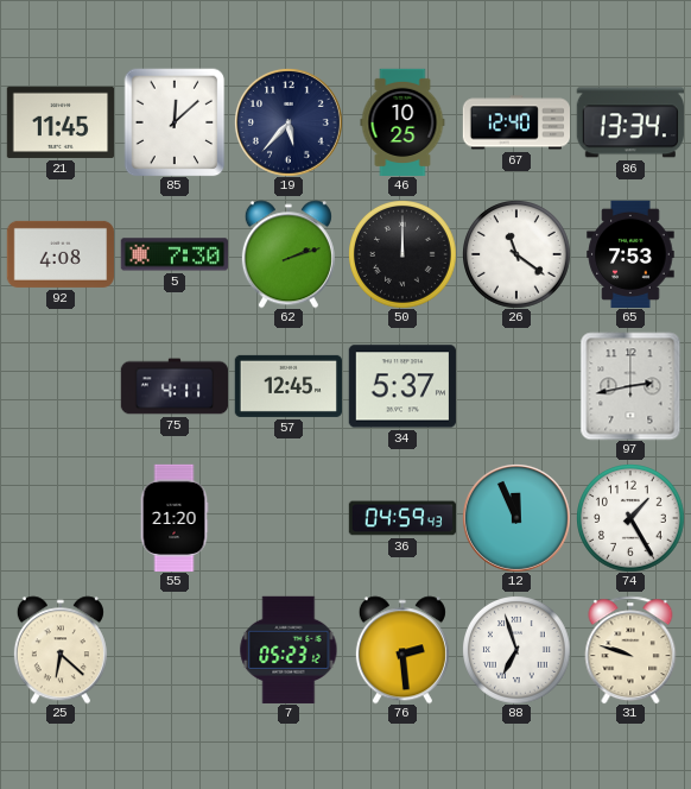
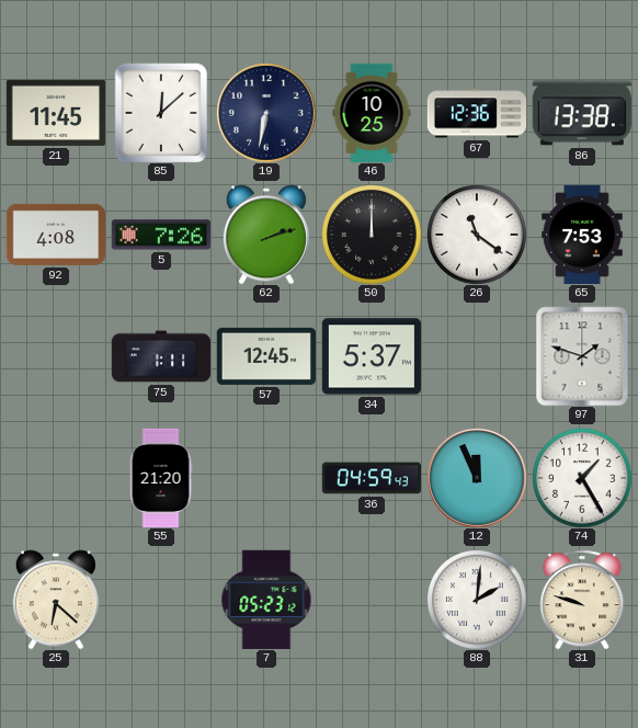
19: 5:37 -> 6:32
67: 12:40 -> 12:36
86: 13:34 -> 13:38
5: 7:30 -> 7:26
75: 4:11 -> 1:11
97: 2:43 -> 1:48
76: 2:29 -> none
88: 6:57 -> 2:01
